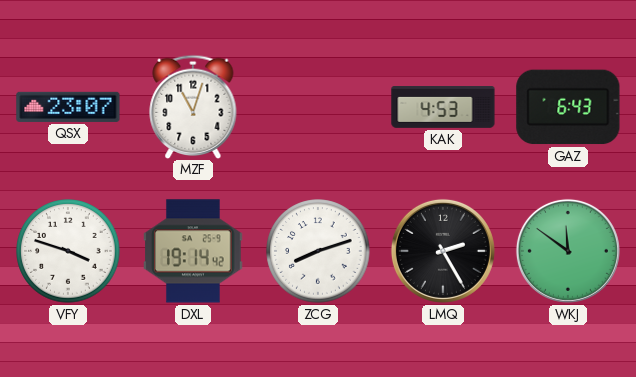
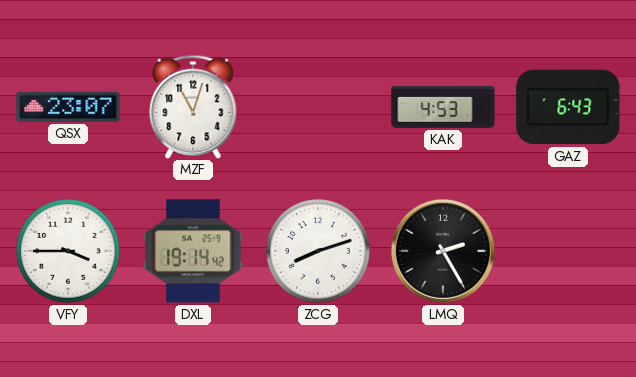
VFY: 3:48 -> 3:45
WKJ: 11:51 -> none
